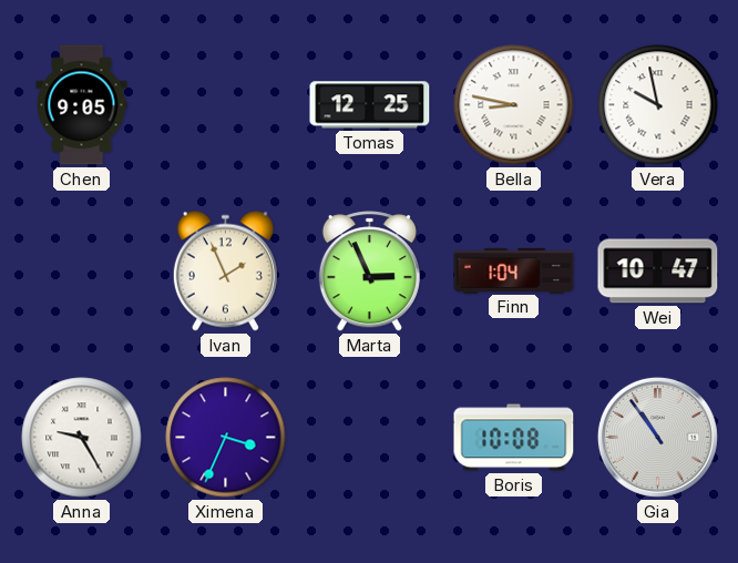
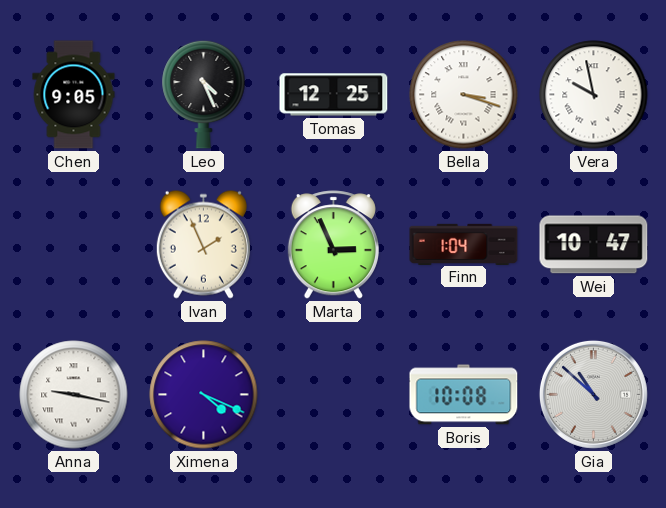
Leo: none -> 4:26
Bella: 8:47 -> 3:18
Anna: 9:25 -> 9:17
Ximena: 3:34 -> 4:19
Gia: 10:54 -> 10:52
